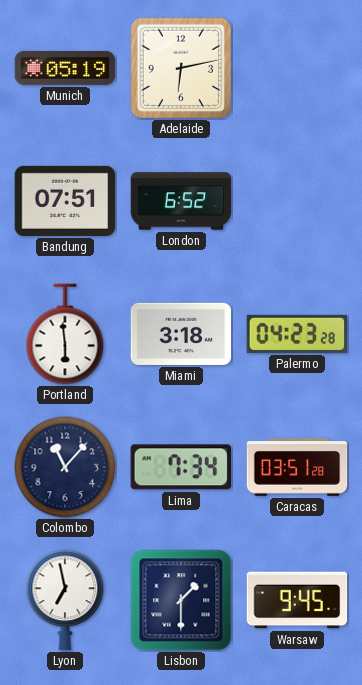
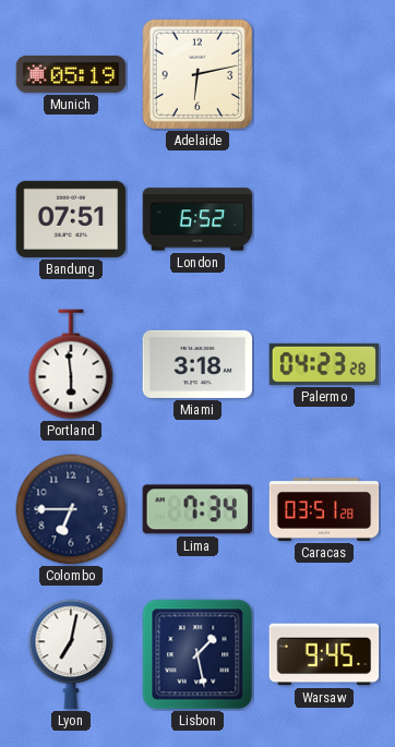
Colombo: 11:07 -> 6:45
Lyon: 6:58 -> 7:02
Lisbon: 1:30 -> 1:28
